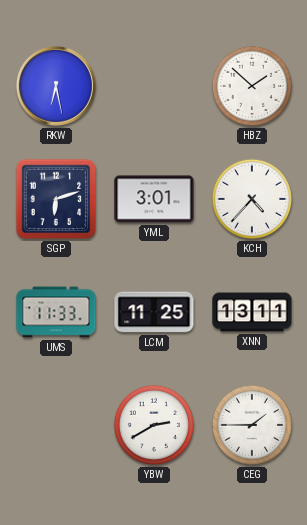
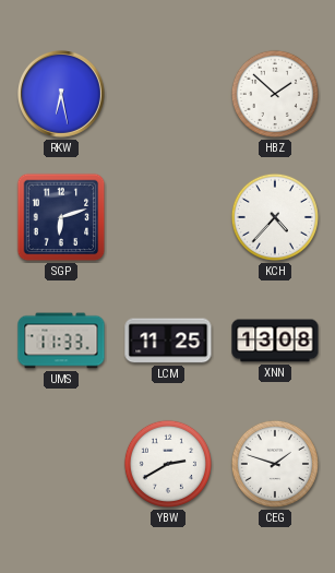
YML: 3:01 -> none
XNN: 13:11 -> 13:08
CEG: 1:45 -> 1:48
